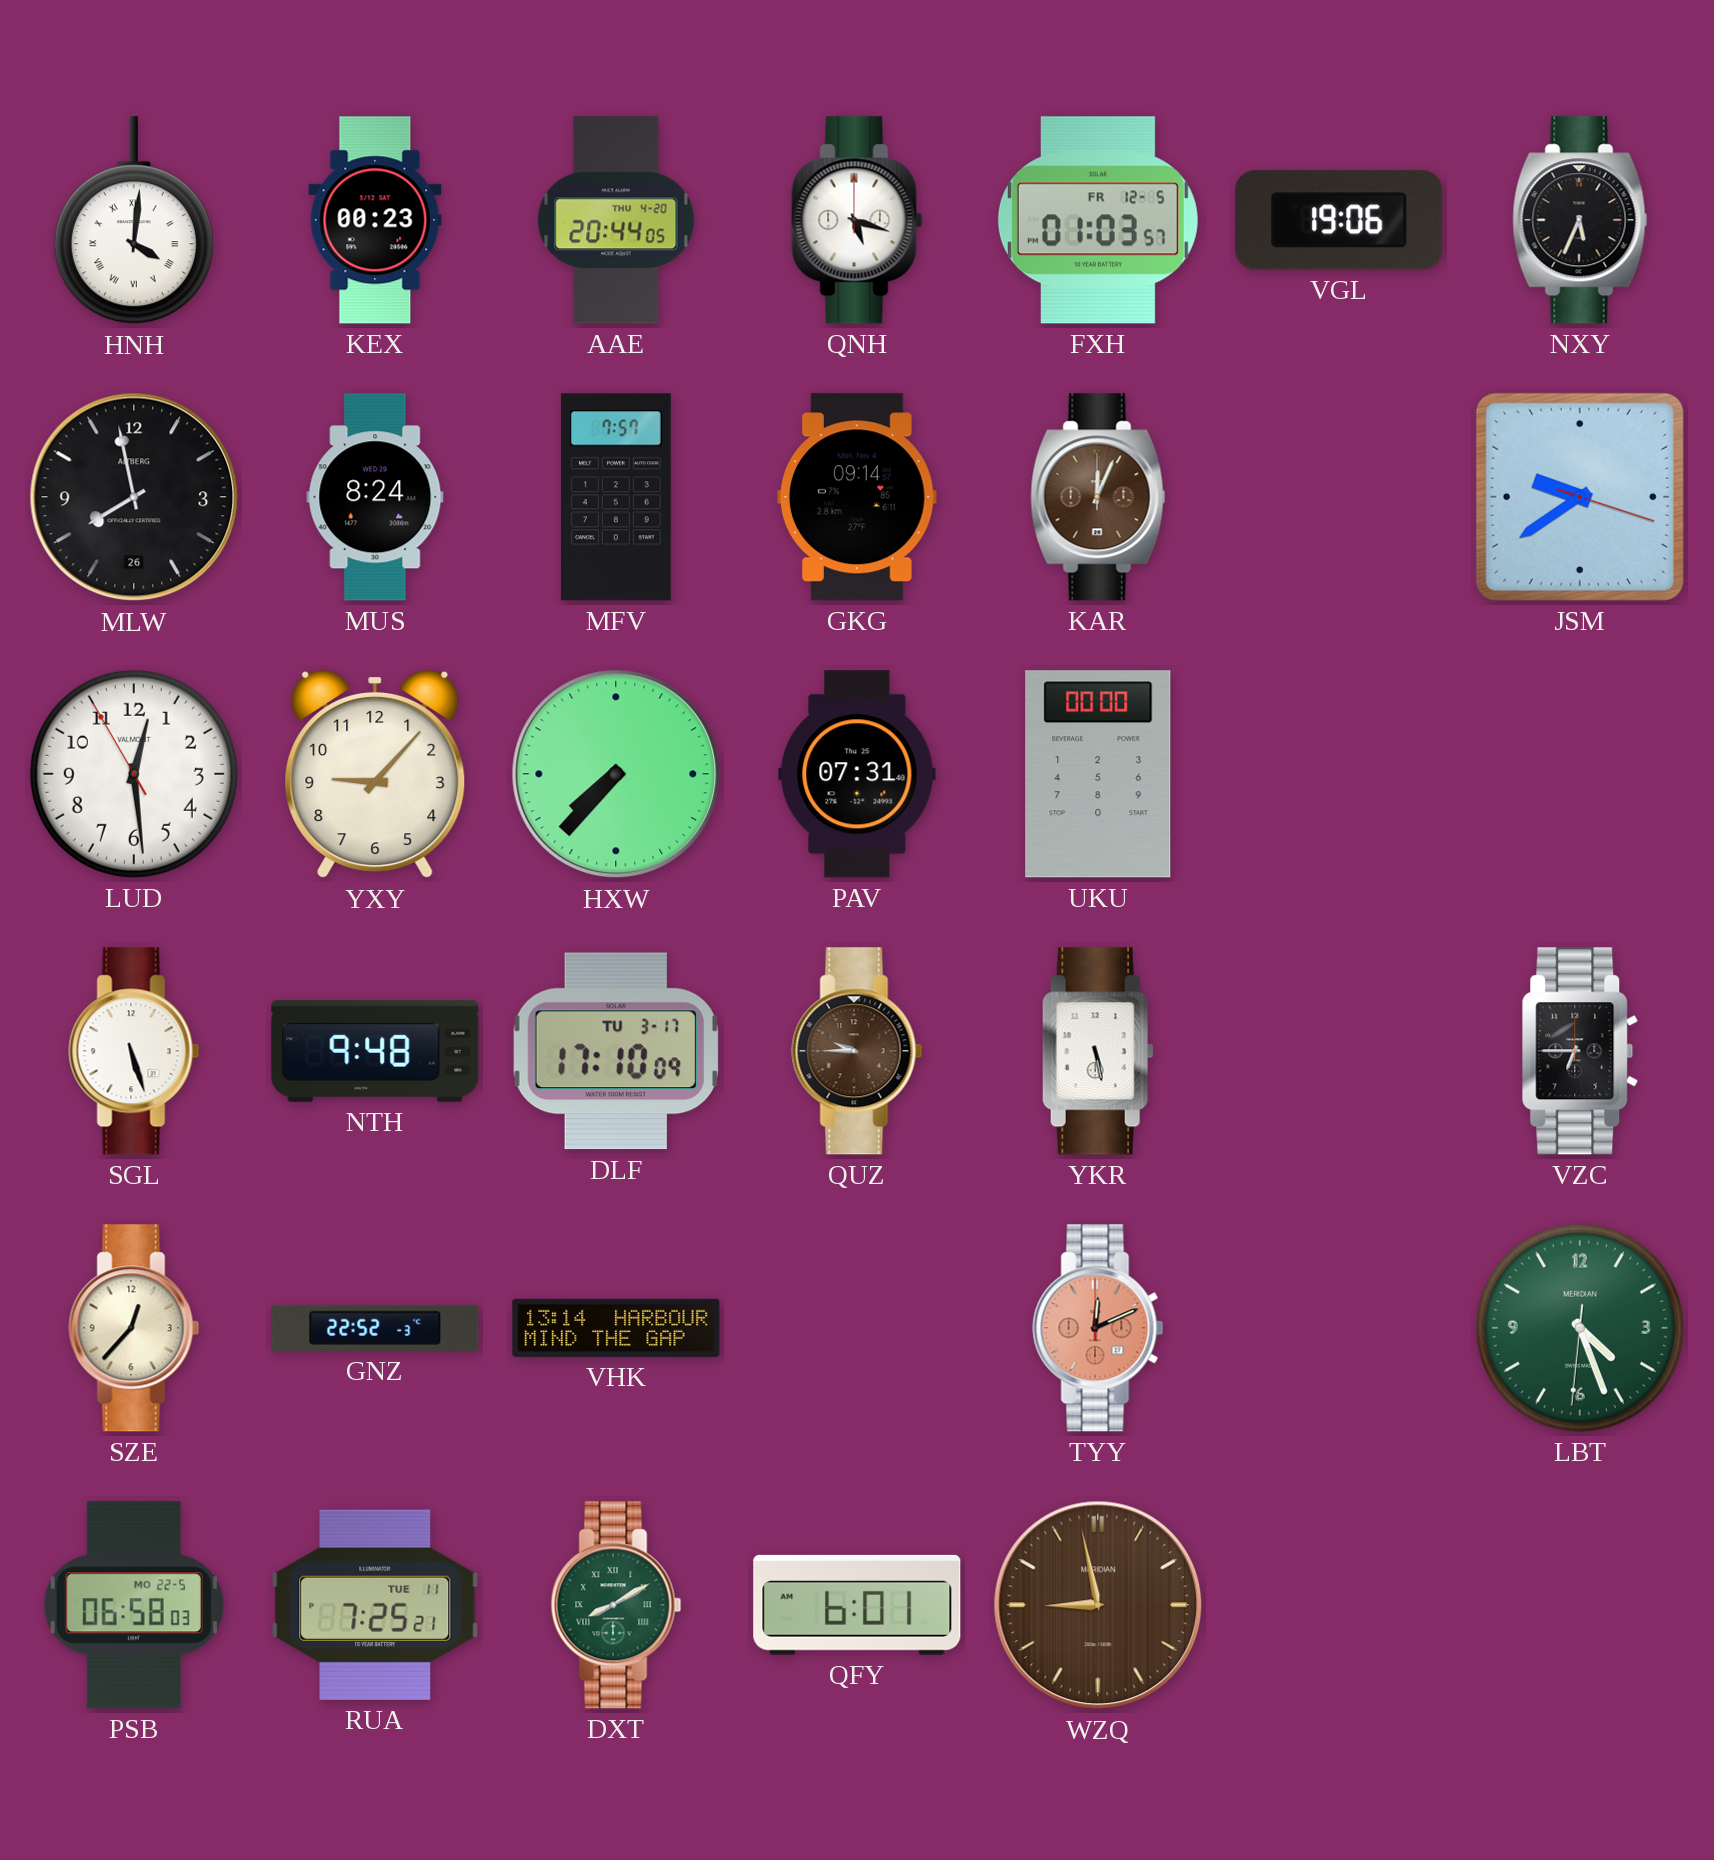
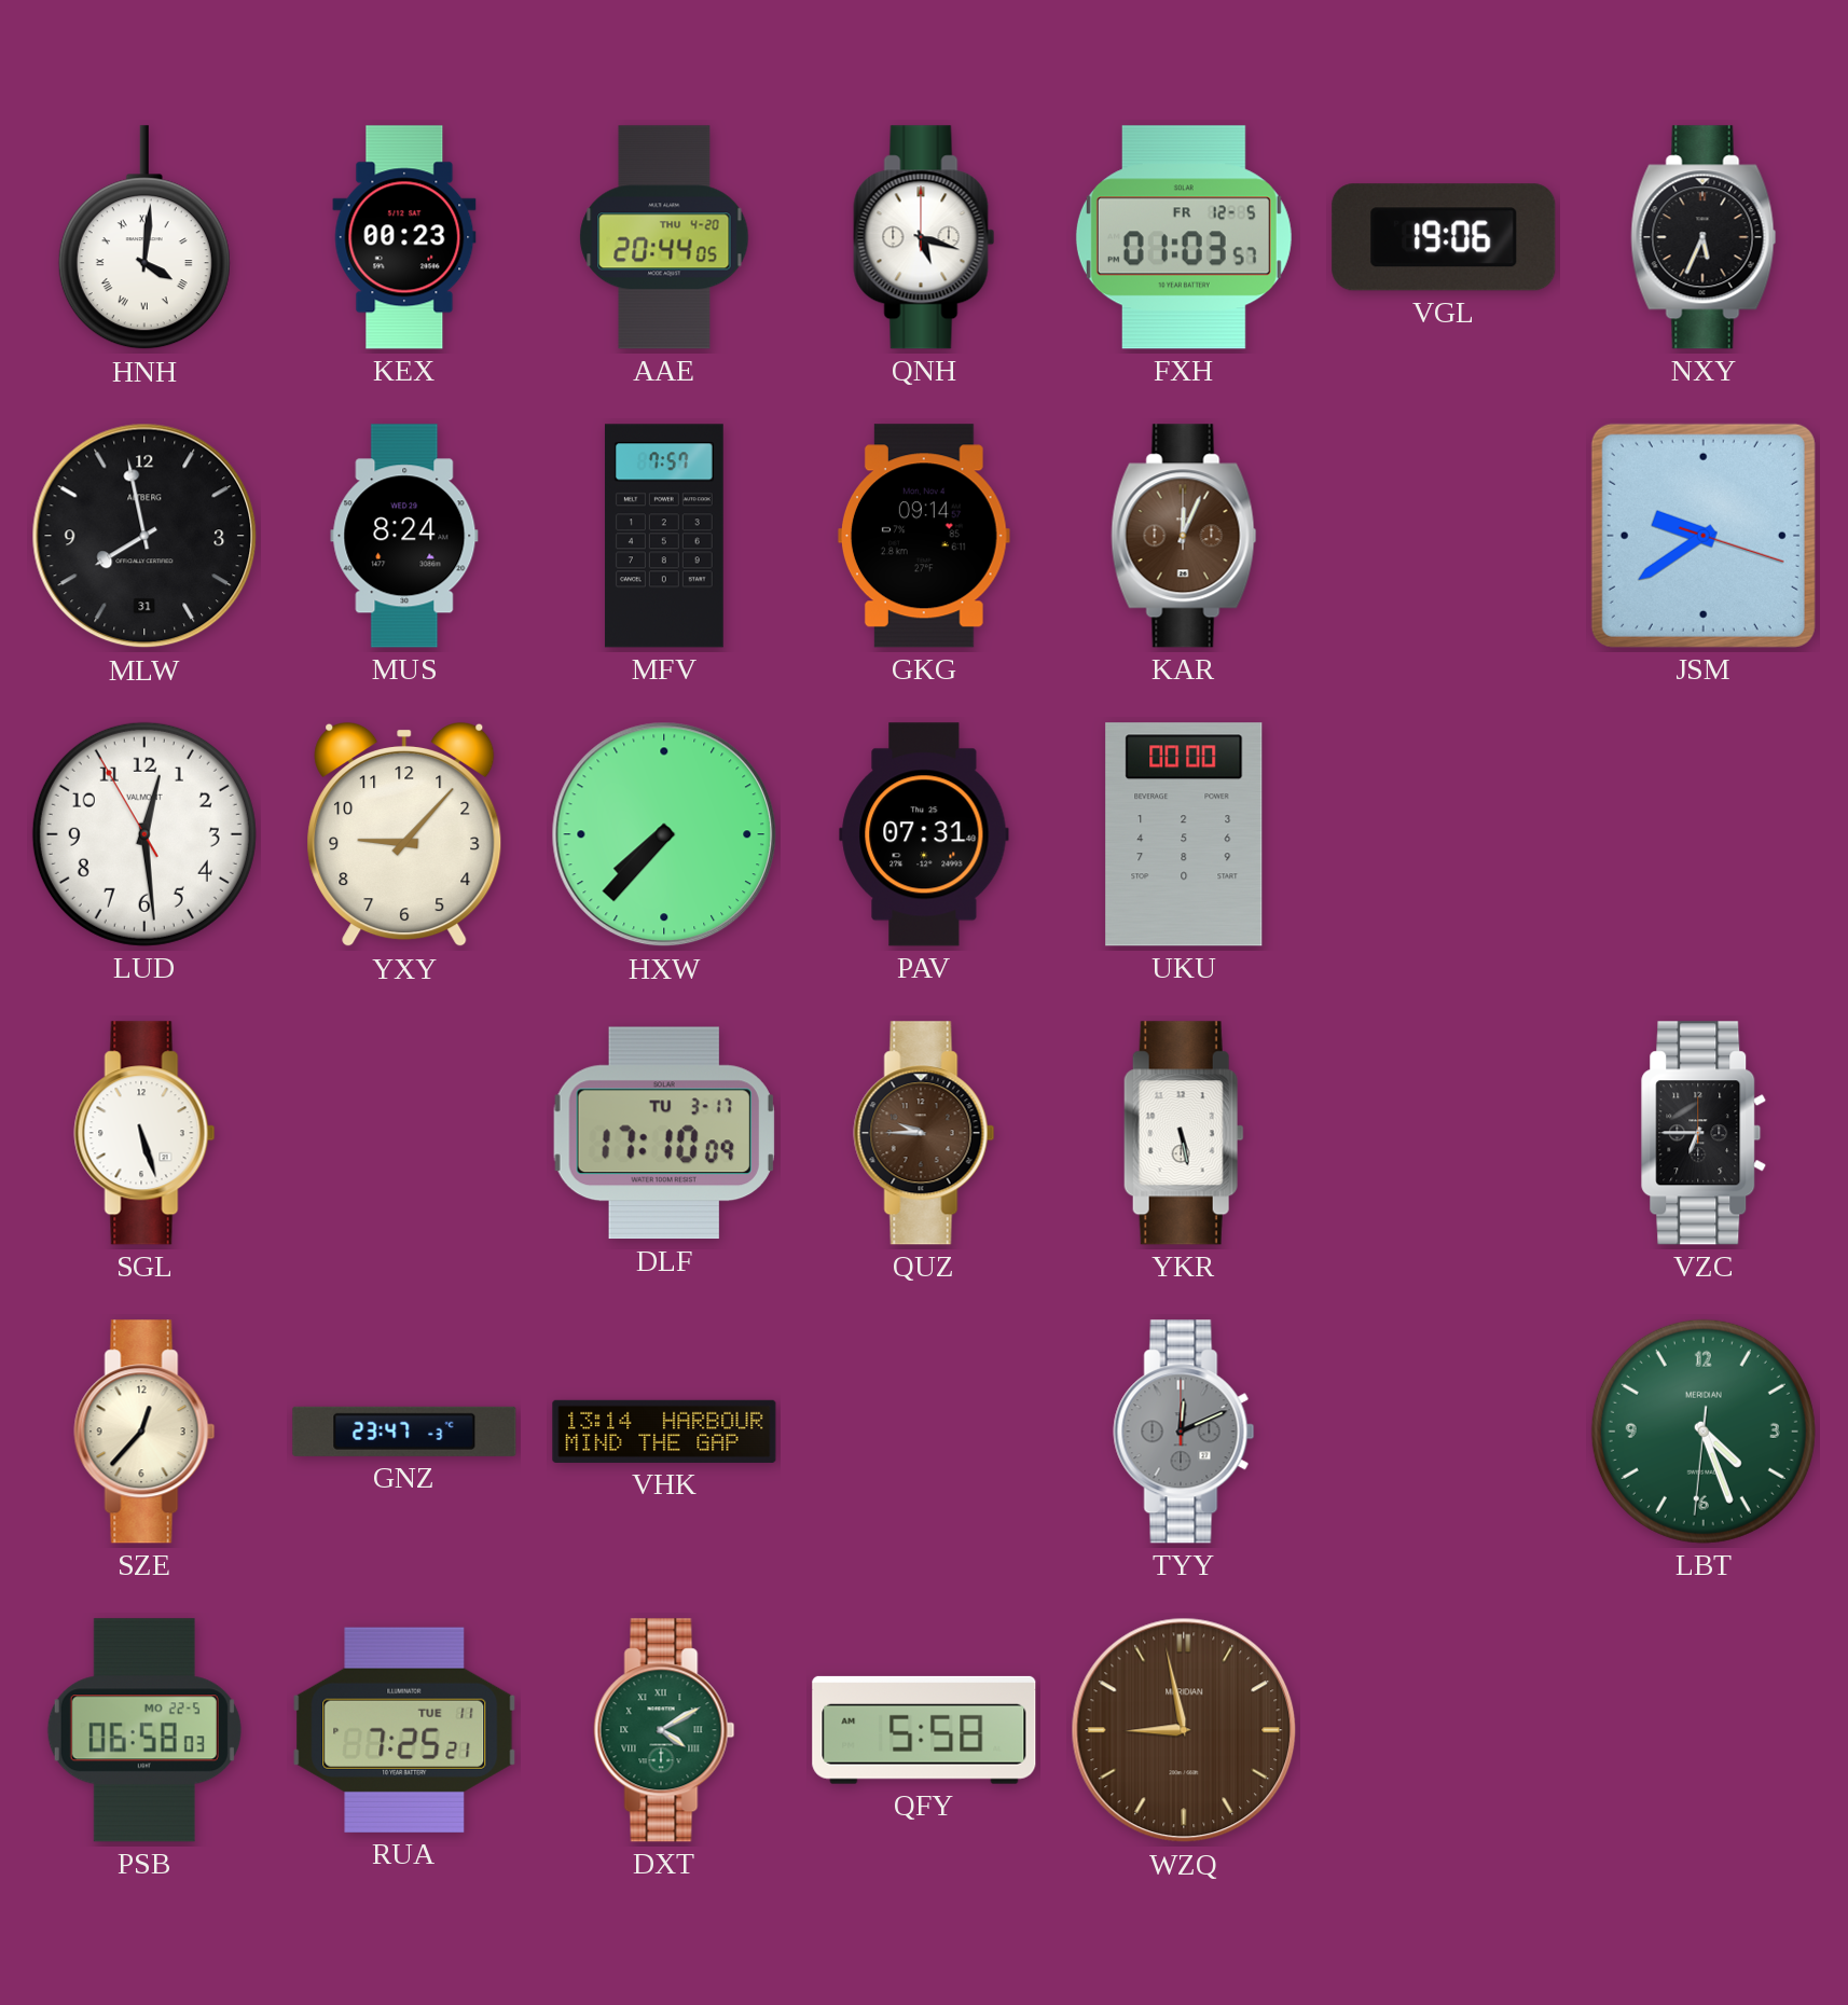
MLW date: 26 -> 31
NTH: 9:48 -> none
GNZ: 22:52 -> 23:47
TYY dial: salmon -> grey
DXT: 8:10 -> 4:10
QFY: 6:01 -> 5:58
